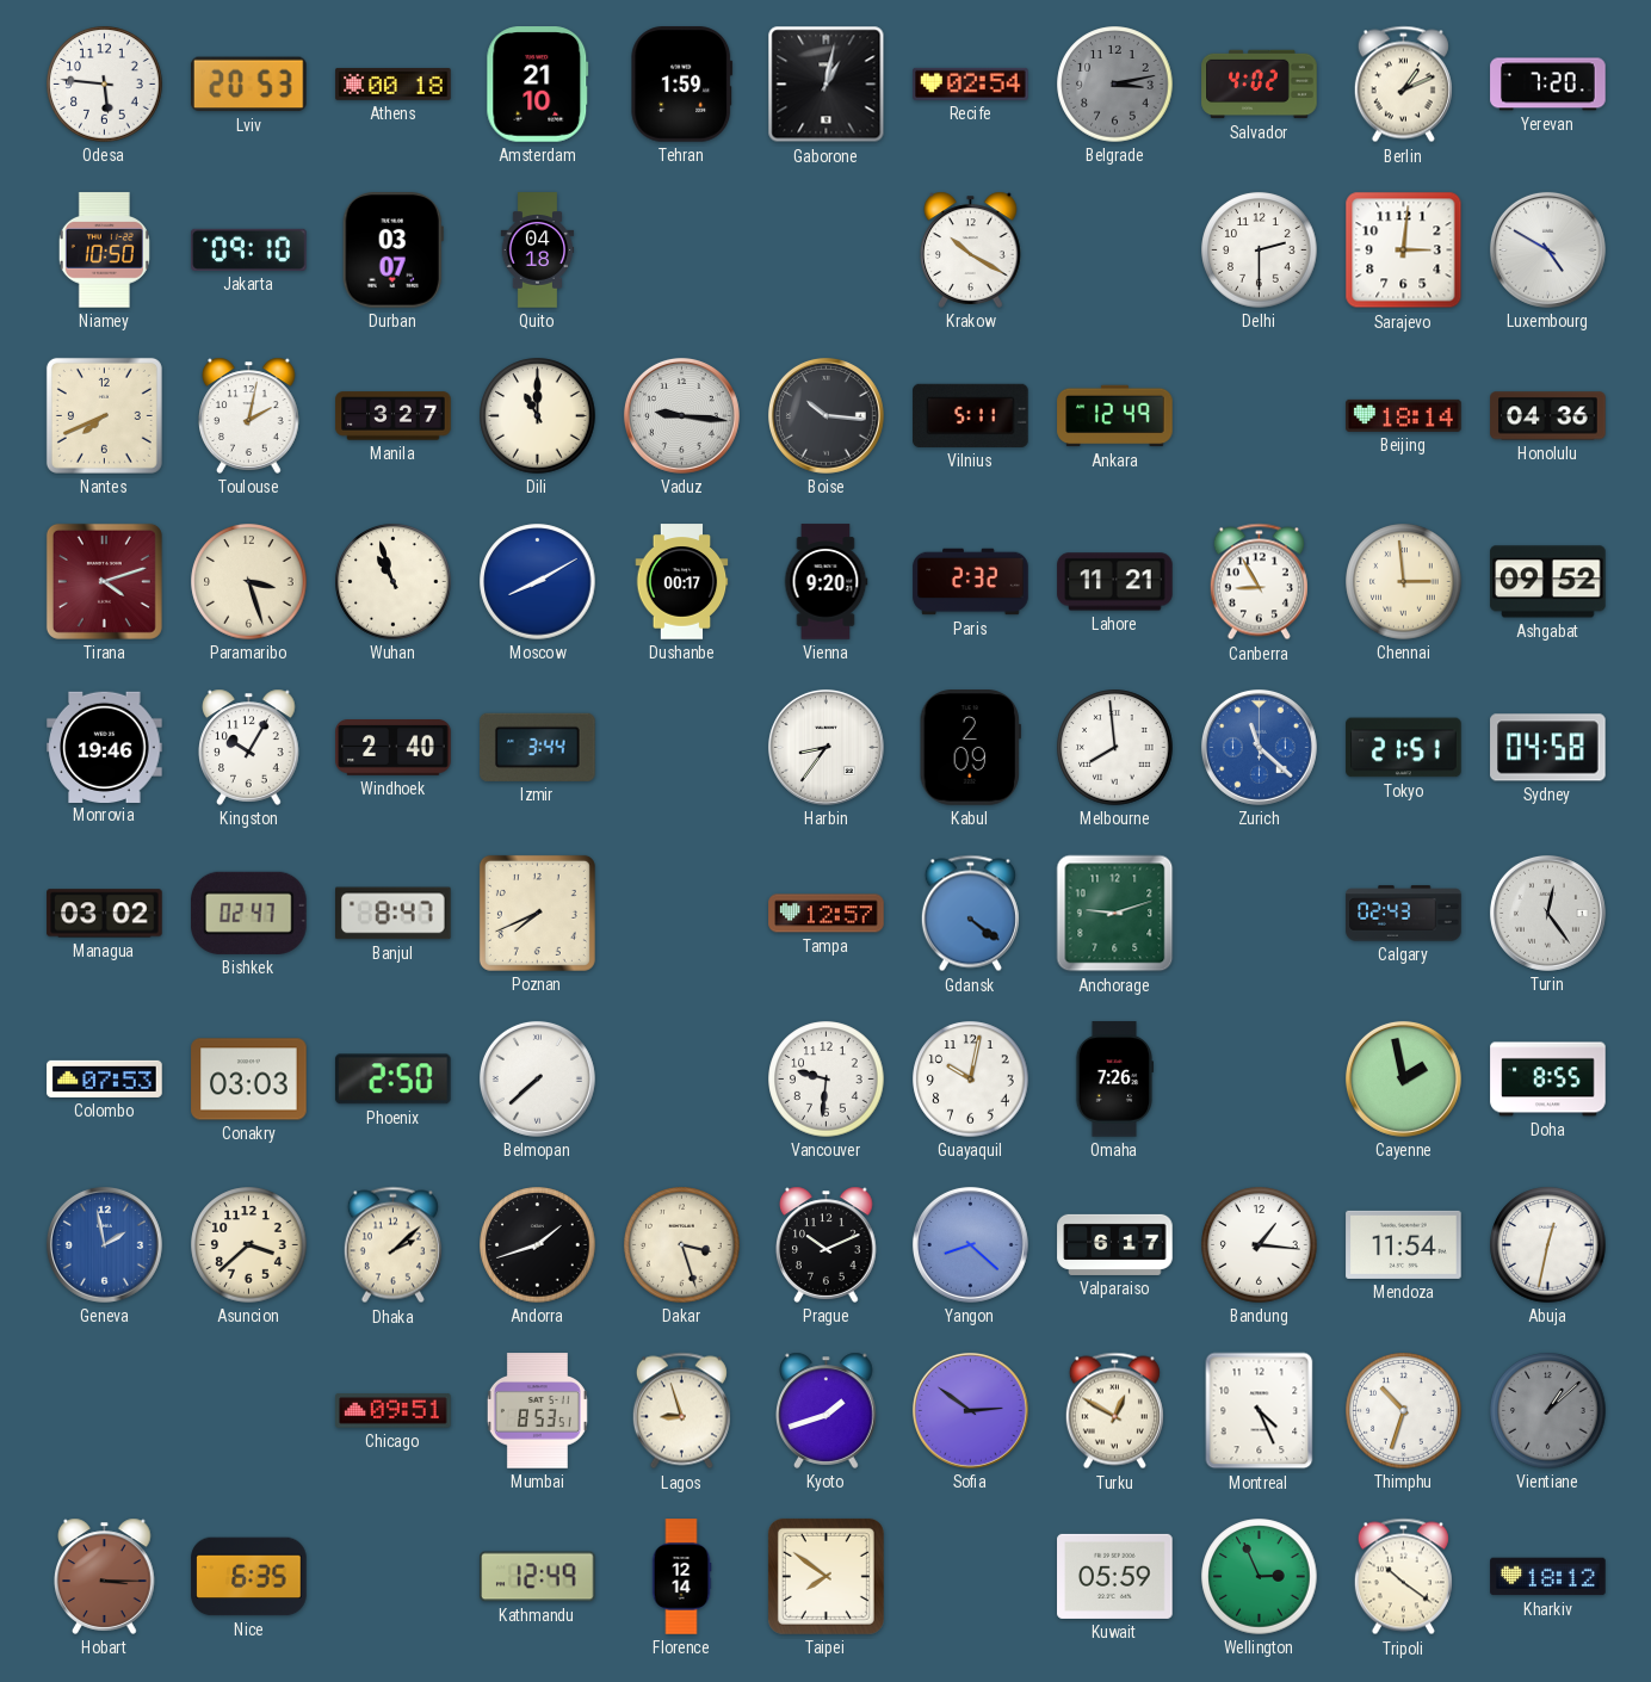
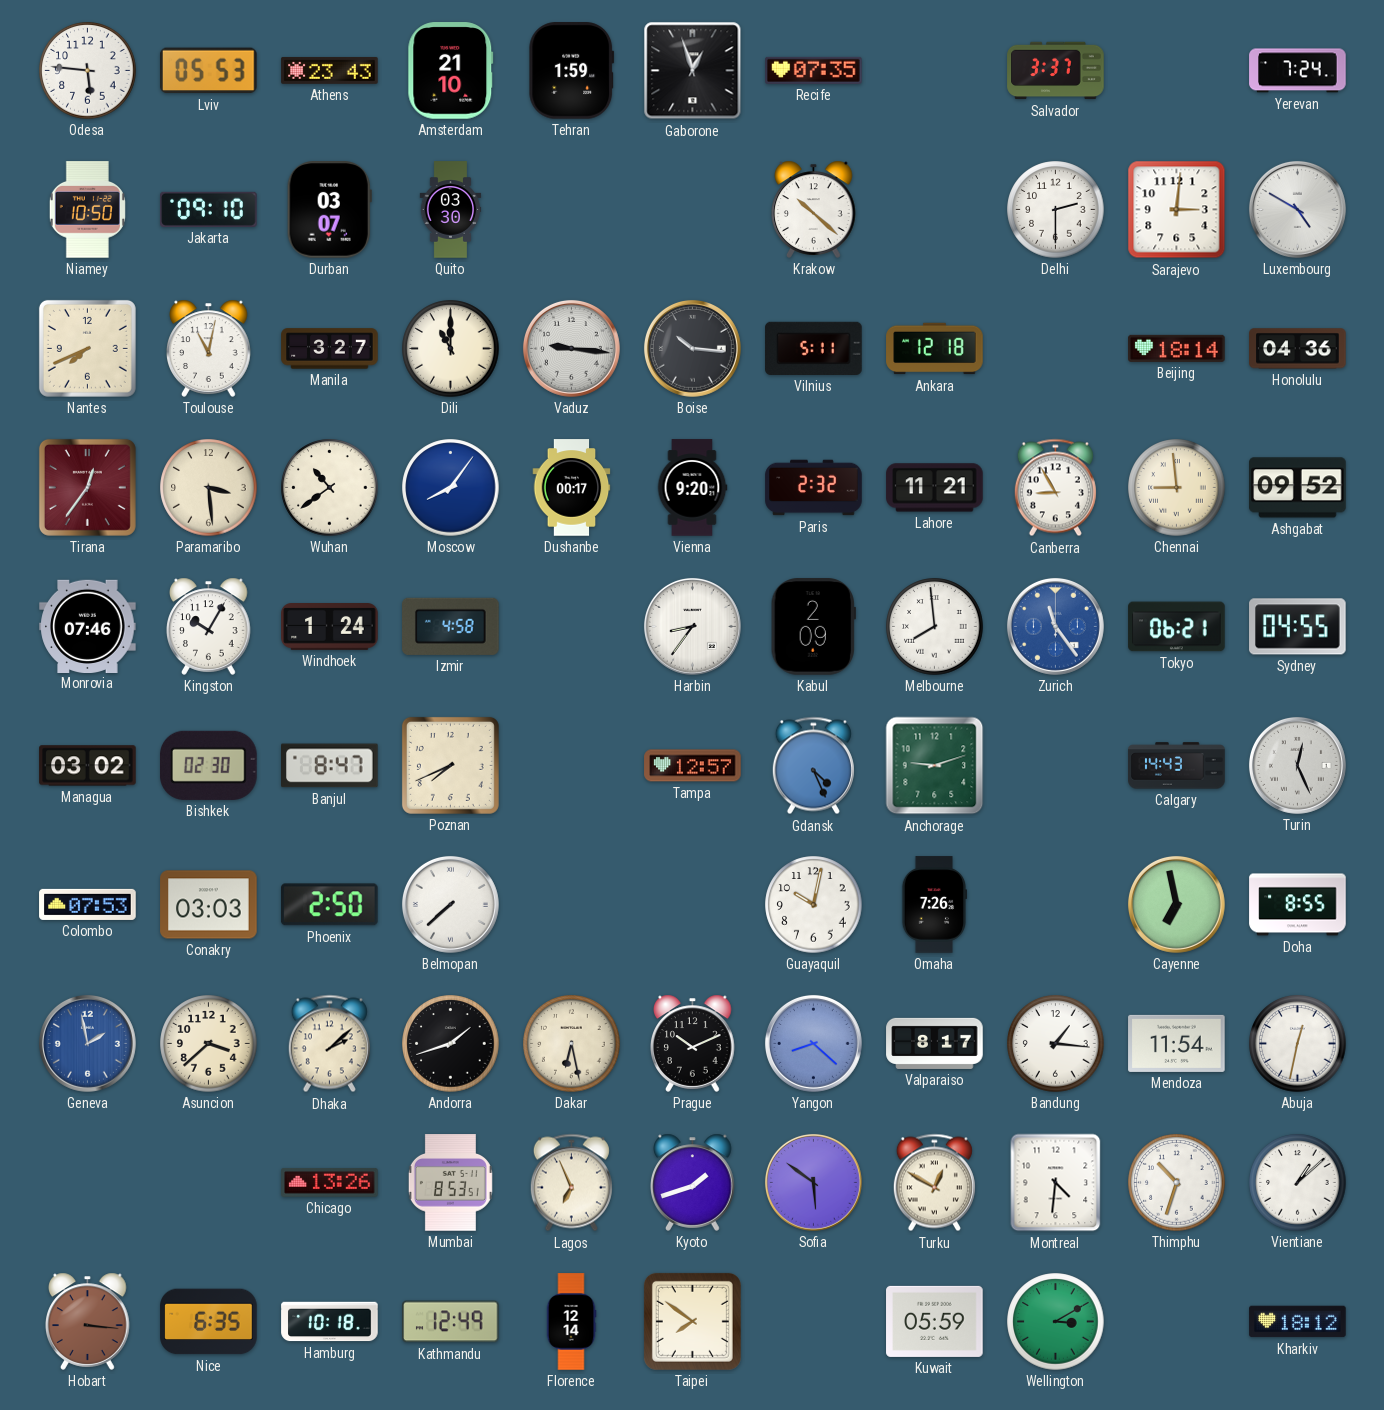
Lviv: 20:53 -> 05:53
Athens: 00:18 -> 23:43
Gaborone: 1:02 -> 12:57
Recife: 02:54 -> 07:35
Belgrade: 3:13 -> none
Salvador: 4:02 -> 3:37
Berlin: 1:11 -> none
Yerevan: 7:20 -> 7:24
Quito: 04:18 -> 03:30
Krakow: 10:20 -> 10:22
Toulouse: 2:02 -> 11:02
Ankara: 12:49 -> 12:18
Tirana: 4:12 -> 12:36
Paramaribo: 3:27 -> 3:29
Wuhan: 10:57 -> 10:39
Moscow: 8:10 -> 8:06
Chennai: 2:59 -> 8:59
Monrovia: 19:46 -> 07:46
Windhoek: 2:40 -> 1:24
Izmir: 3:44 -> 4:58
Zurich: 11:22 -> 11:24
Tokyo: 21:51 -> 06:21
Sydney: 04:58 -> 04:55
Bishkek: 02:47 -> 02:30
Gdansk: 4:21 -> 4:26
Calgary: 02:43 -> 14:43
Turin: 12:24 -> 12:26
Vancouver: 9:31 -> none
Cayenne: 1:58 -> 6:58
Dakar: 3:27 -> 6:28
Valparaiso: 6:17 -> 8:17
Chicago: 09:51 -> 13:26
Lagos: 8:57 -> 6:56
Sofia: 2:51 -> 5:51
Montreal: 4:26 -> 4:31
Vientiane dial: grey -> white
Hobart: 3:15 -> 3:16
Hamburg: none -> 10:18
Wellington: 2:56 -> 3:10
Tripoli: 10:21 -> none
